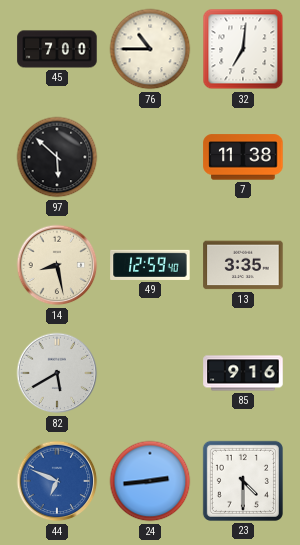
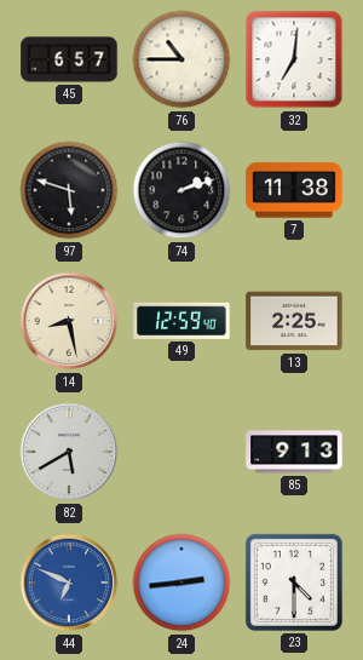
45: 7:00 -> 6:57
97: 5:52 -> 5:48
74: none -> 2:12
13: 3:35 -> 2:25
85: 9:16 -> 9:13
